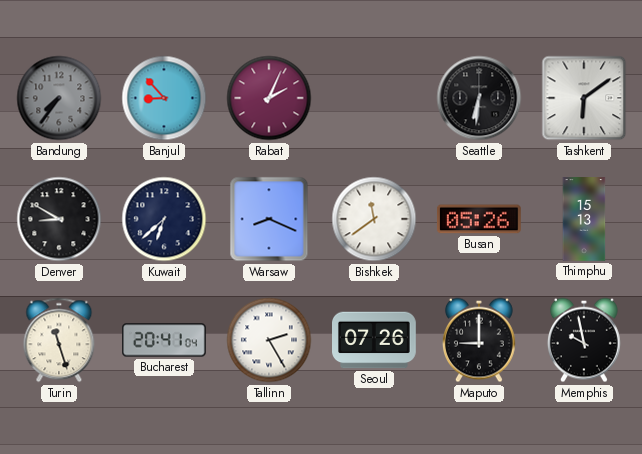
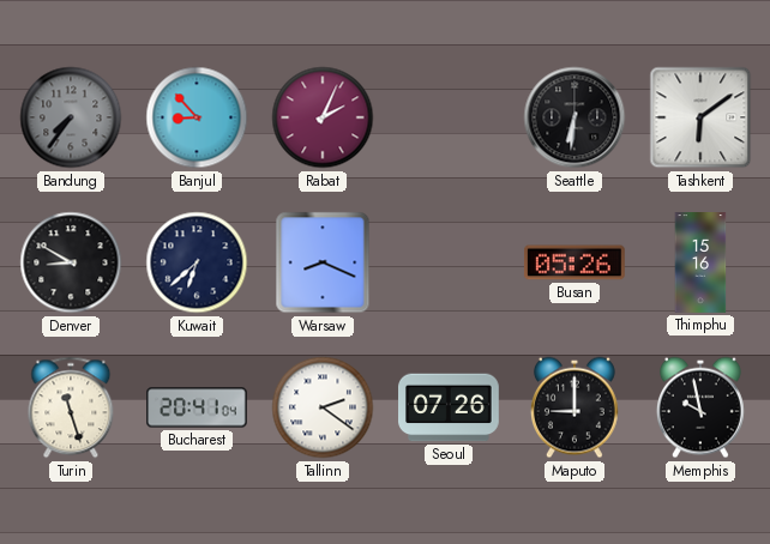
Bishkek: 11:39 -> none
Thimphu: 15:13 -> 15:16
Tallinn: 2:25 -> 2:21
